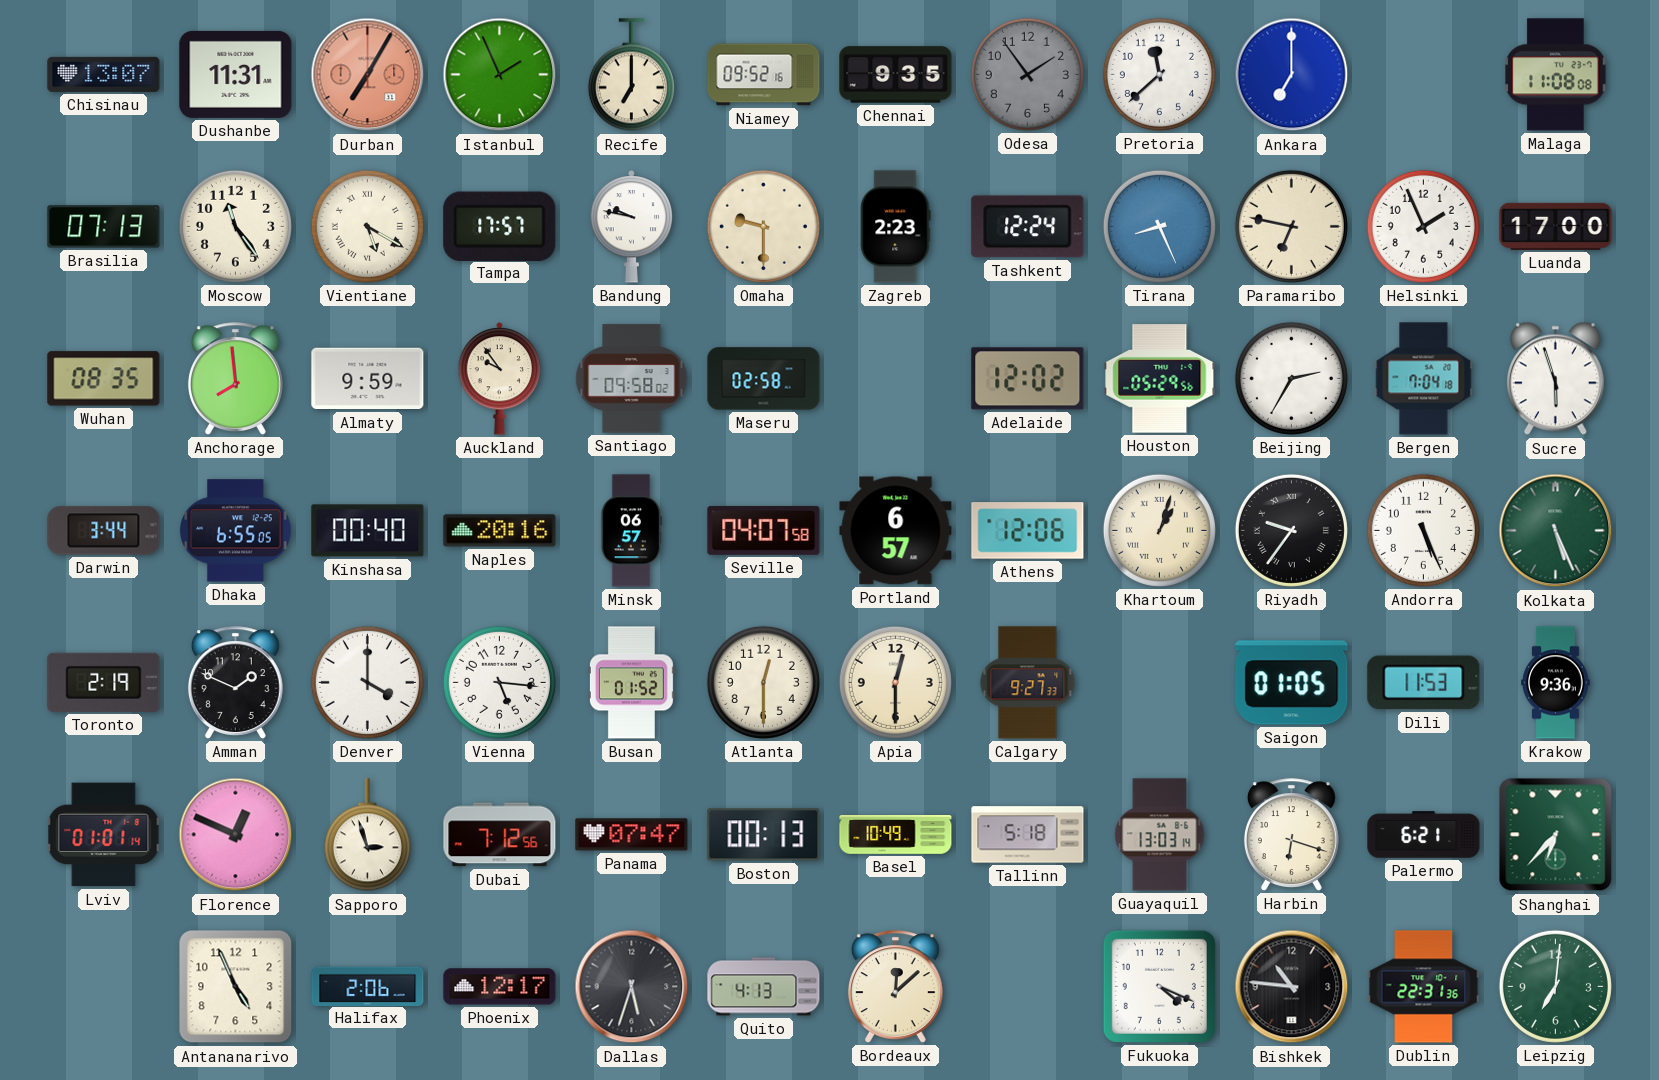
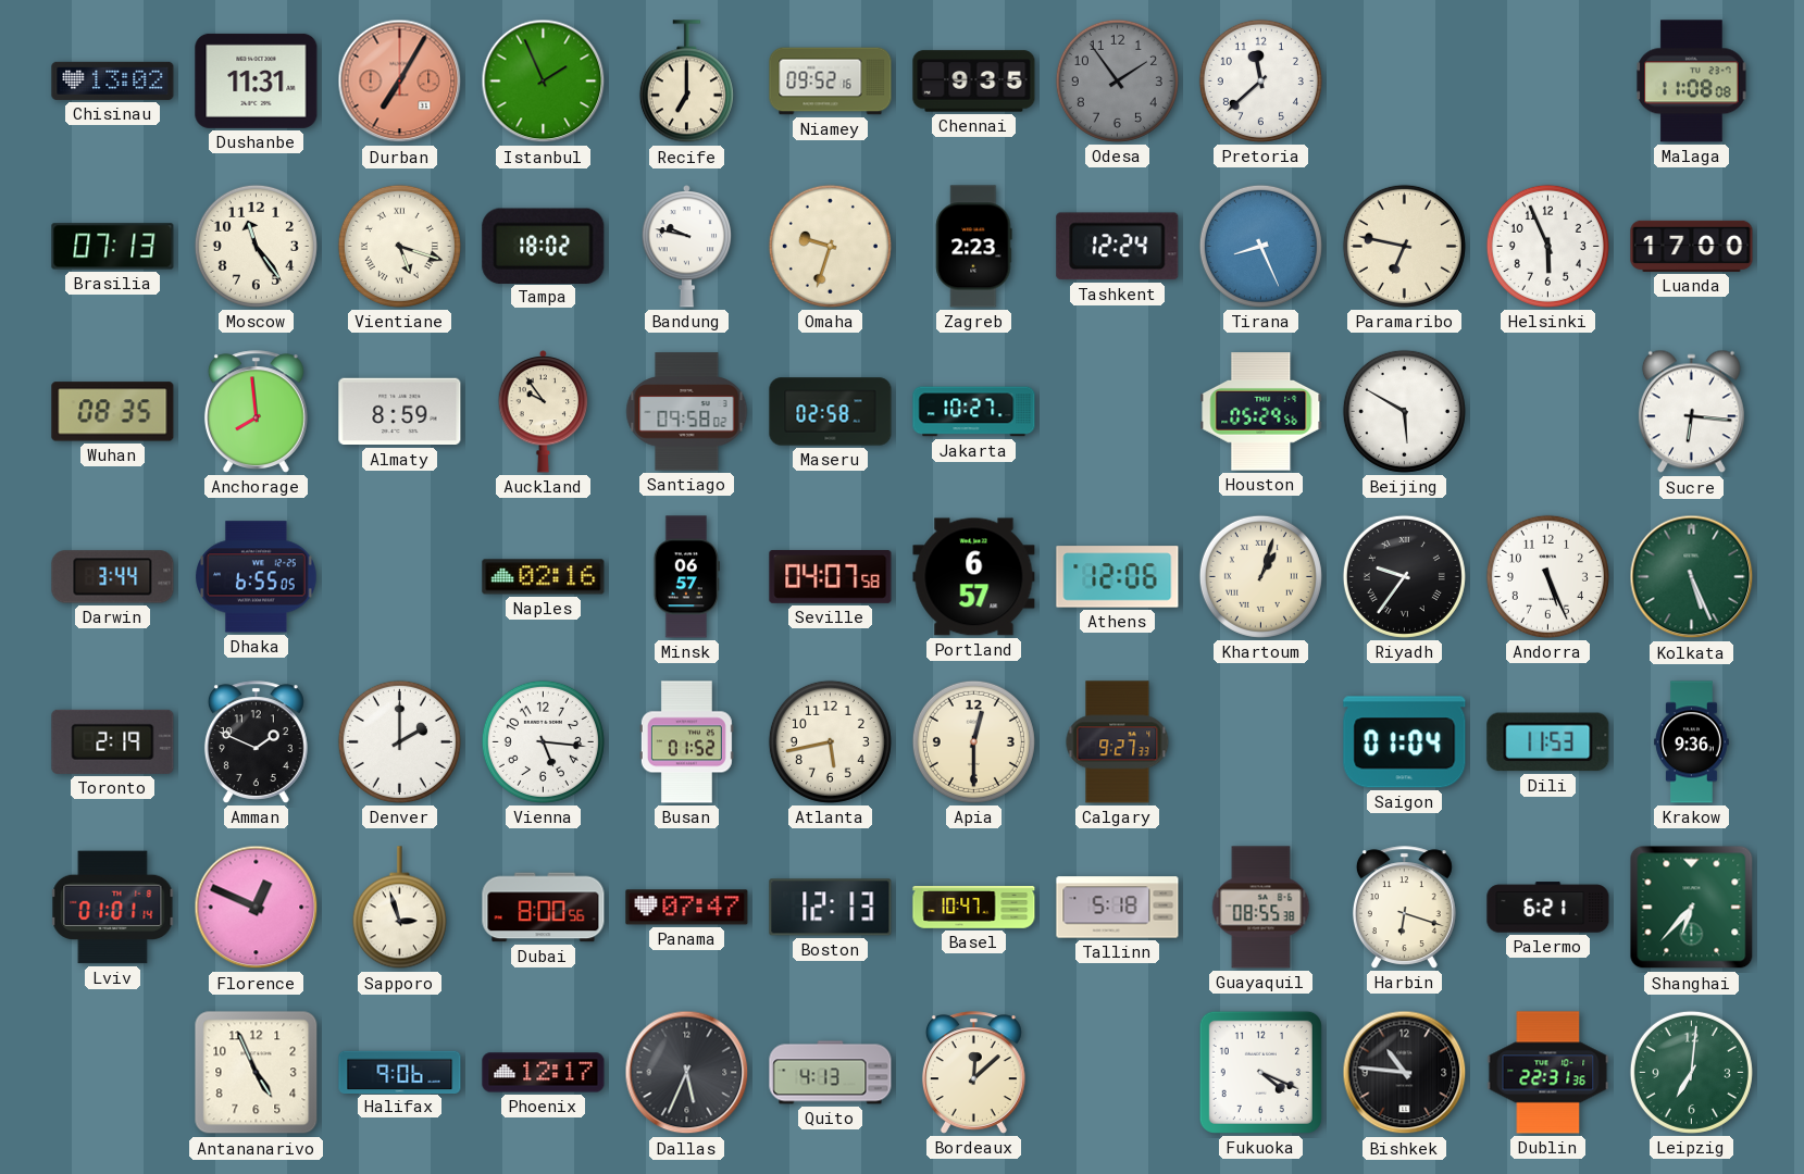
Chisinau: 13:07 -> 13:02
Ankara: 7:00 -> none
Vientiane: 5:20 -> 5:18
Tampa: 17:57 -> 18:02
Omaha: 9:30 -> 9:33
Helsinki: 1:56 -> 5:56
Almaty: 9:59 -> 8:59
Jakarta: none -> 10:27
Adelaide: 12:02 -> none
Beijing: 2:35 -> 5:50
Bergen: 7:04 -> none
Sucre: 5:57 -> 6:16
Kinshasa: 00:40 -> none
Naples: 20:16 -> 02:16
Denver: 4:00 -> 2:00
Atlanta: 12:30 -> 5:43
Saigon: 01:05 -> 01:04
Dubai: 7:12 -> 8:00
Boston: 00:13 -> 12:13
Basel: 10:49 -> 10:47
Guayaquil: 13:03 -> 08:55
Halifax: 2:06 -> 9:06
Dallas: 5:33 -> 5:34
